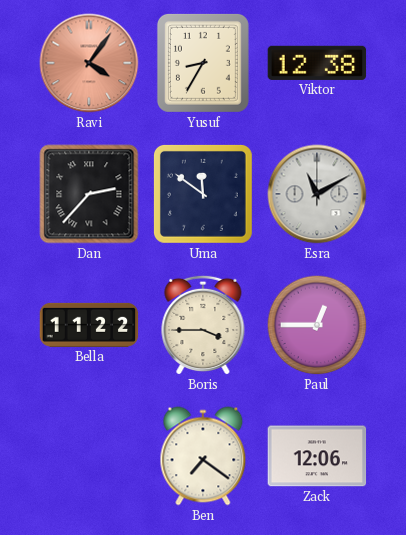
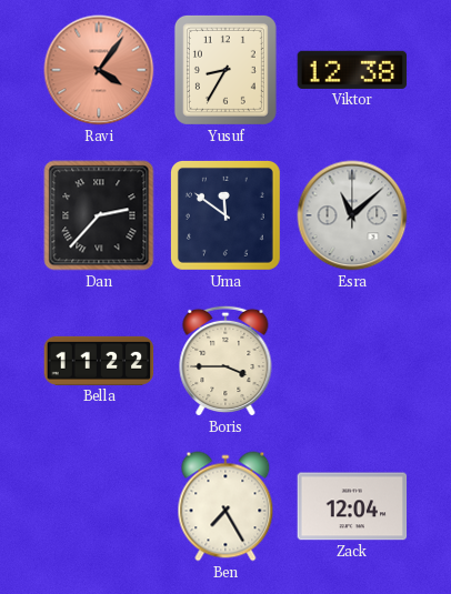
Esra: 11:10 -> 11:08
Paul: 12:45 -> none
Ben: 7:21 -> 7:25
Zack: 12:06 -> 12:04
